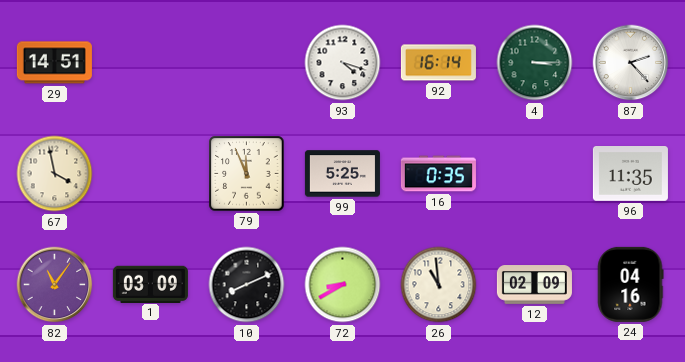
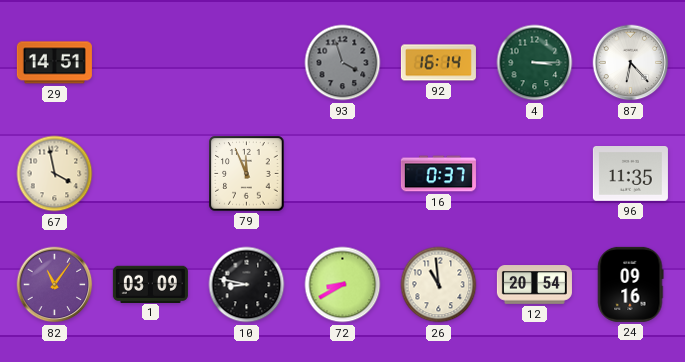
93: 4:18 -> 3:57
93 dial: white -> grey
87: 2:23 -> 6:23
99: 5:25 -> none
16: 0:35 -> 0:37
10: 8:11 -> 8:47
12: 02:09 -> 20:54
24: 04:16 -> 09:16
